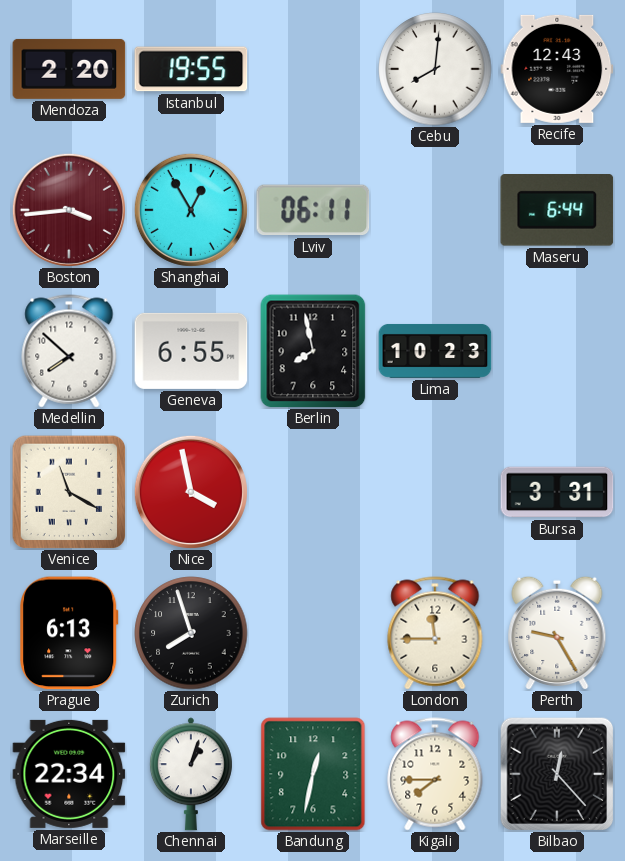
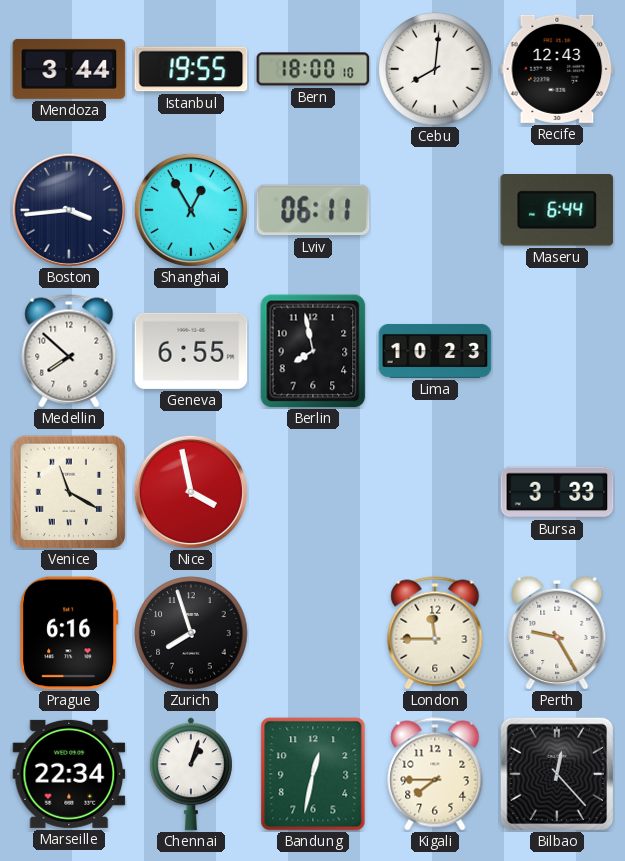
Mendoza: 2:20 -> 3:44
Bern: none -> 18:00
Boston dial: burgundy -> navy
Bursa: 3:31 -> 3:33
Prague: 6:13 -> 6:16
